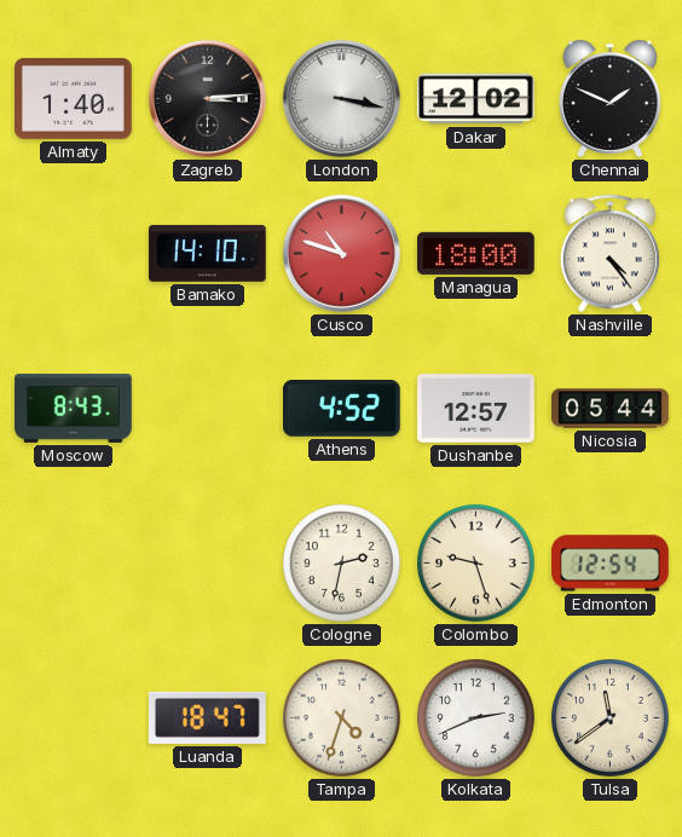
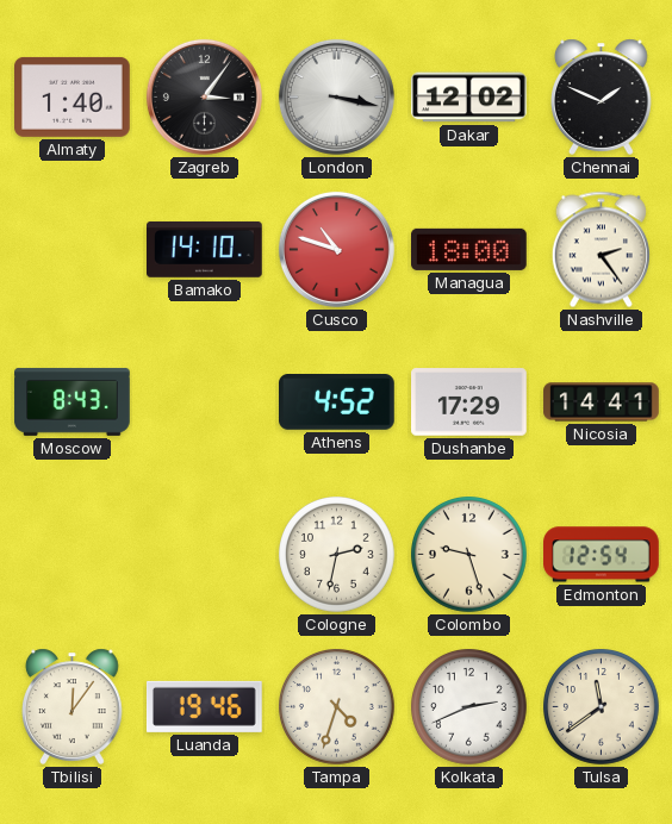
Zagreb: 3:14 -> 3:06
Nashville: 4:24 -> 2:24
Dushanbe: 12:57 -> 17:29
Nicosia: 05:44 -> 14:41
Tbilisi: none -> 12:06
Luanda: 18:47 -> 19:46
